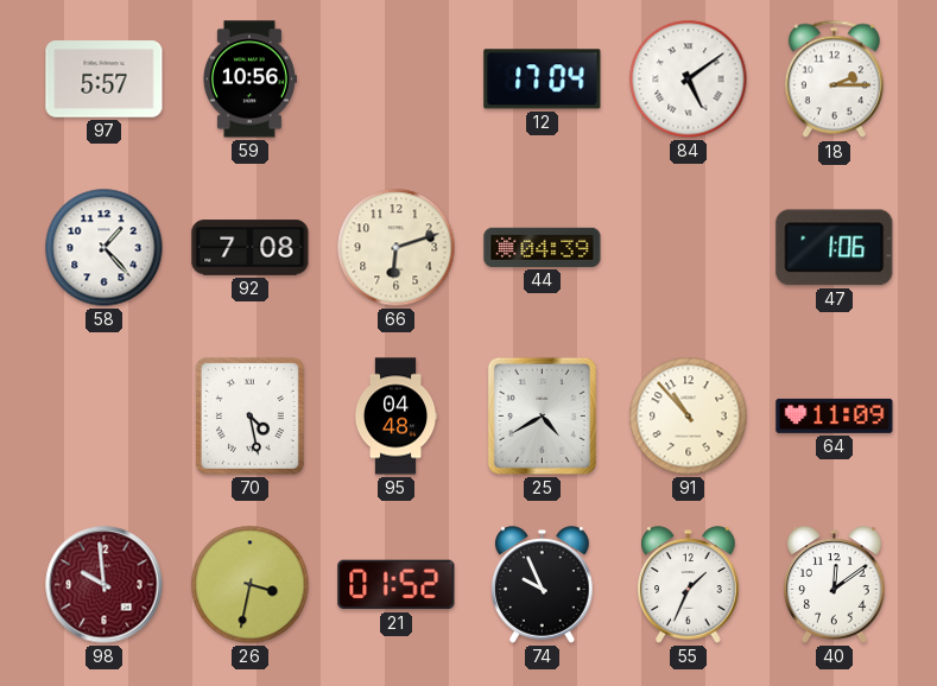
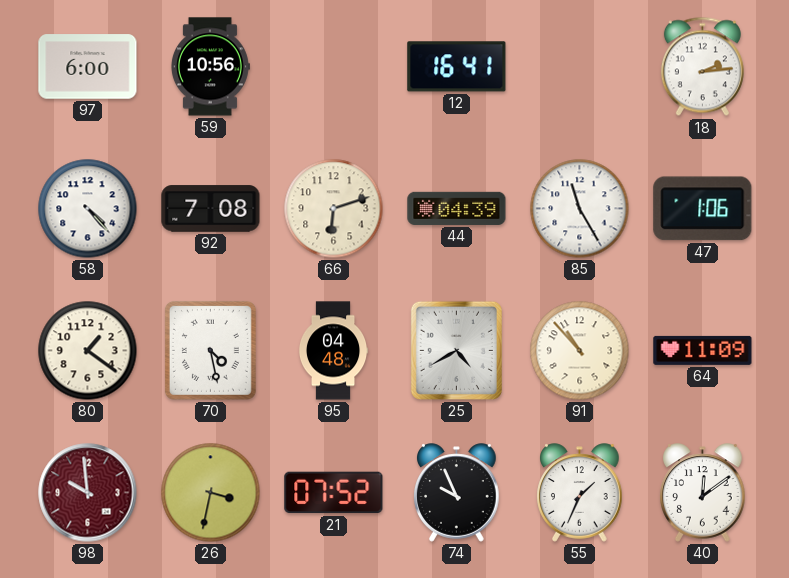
97: 5:57 -> 6:00
12: 17:04 -> 16:41
84: 5:09 -> none
18: 2:15 -> 2:14
58: 1:23 -> 4:23
85: none -> 11:25
80: none -> 1:21
21: 01:52 -> 07:52
